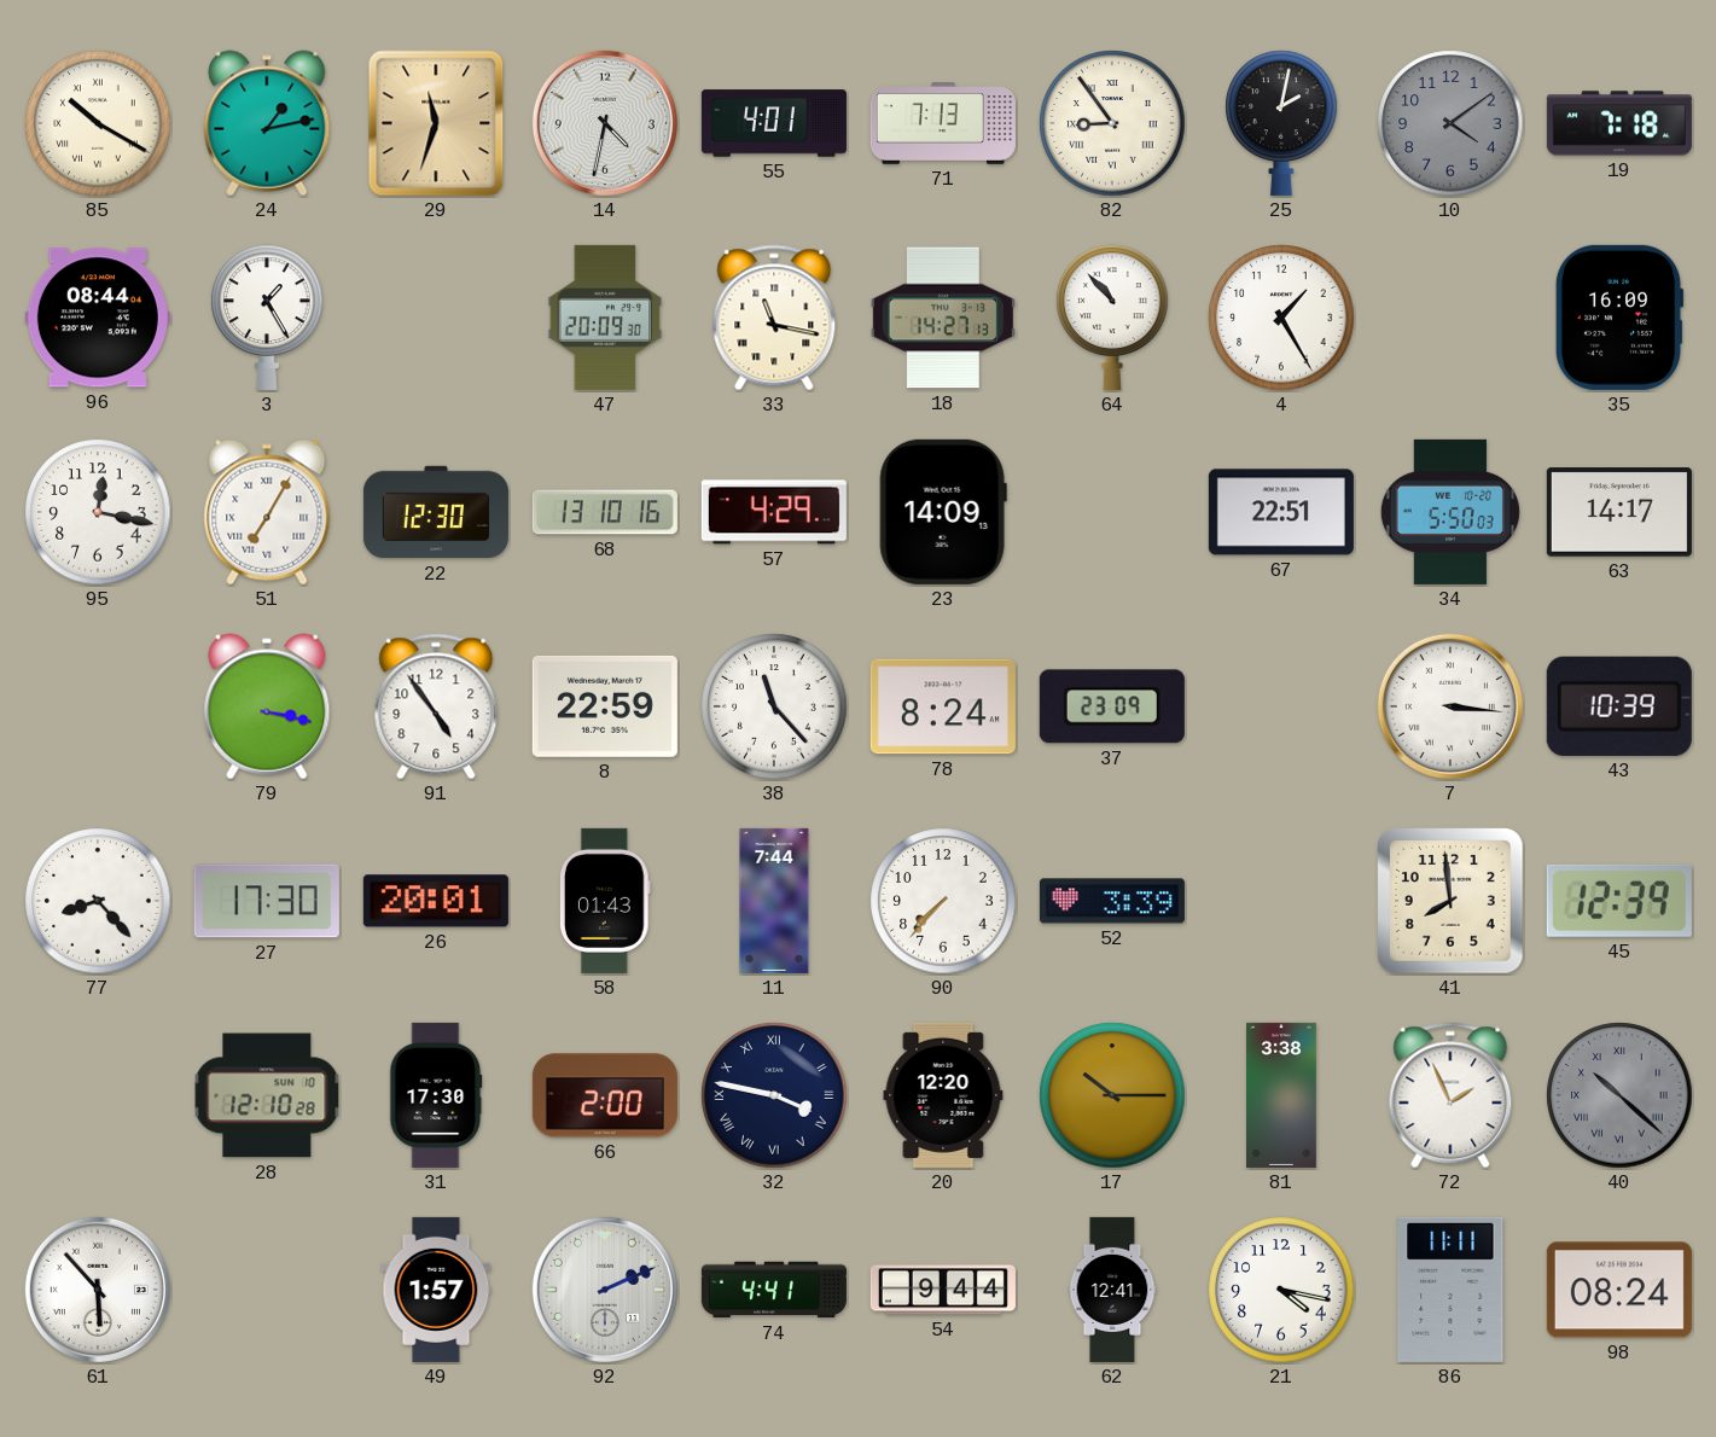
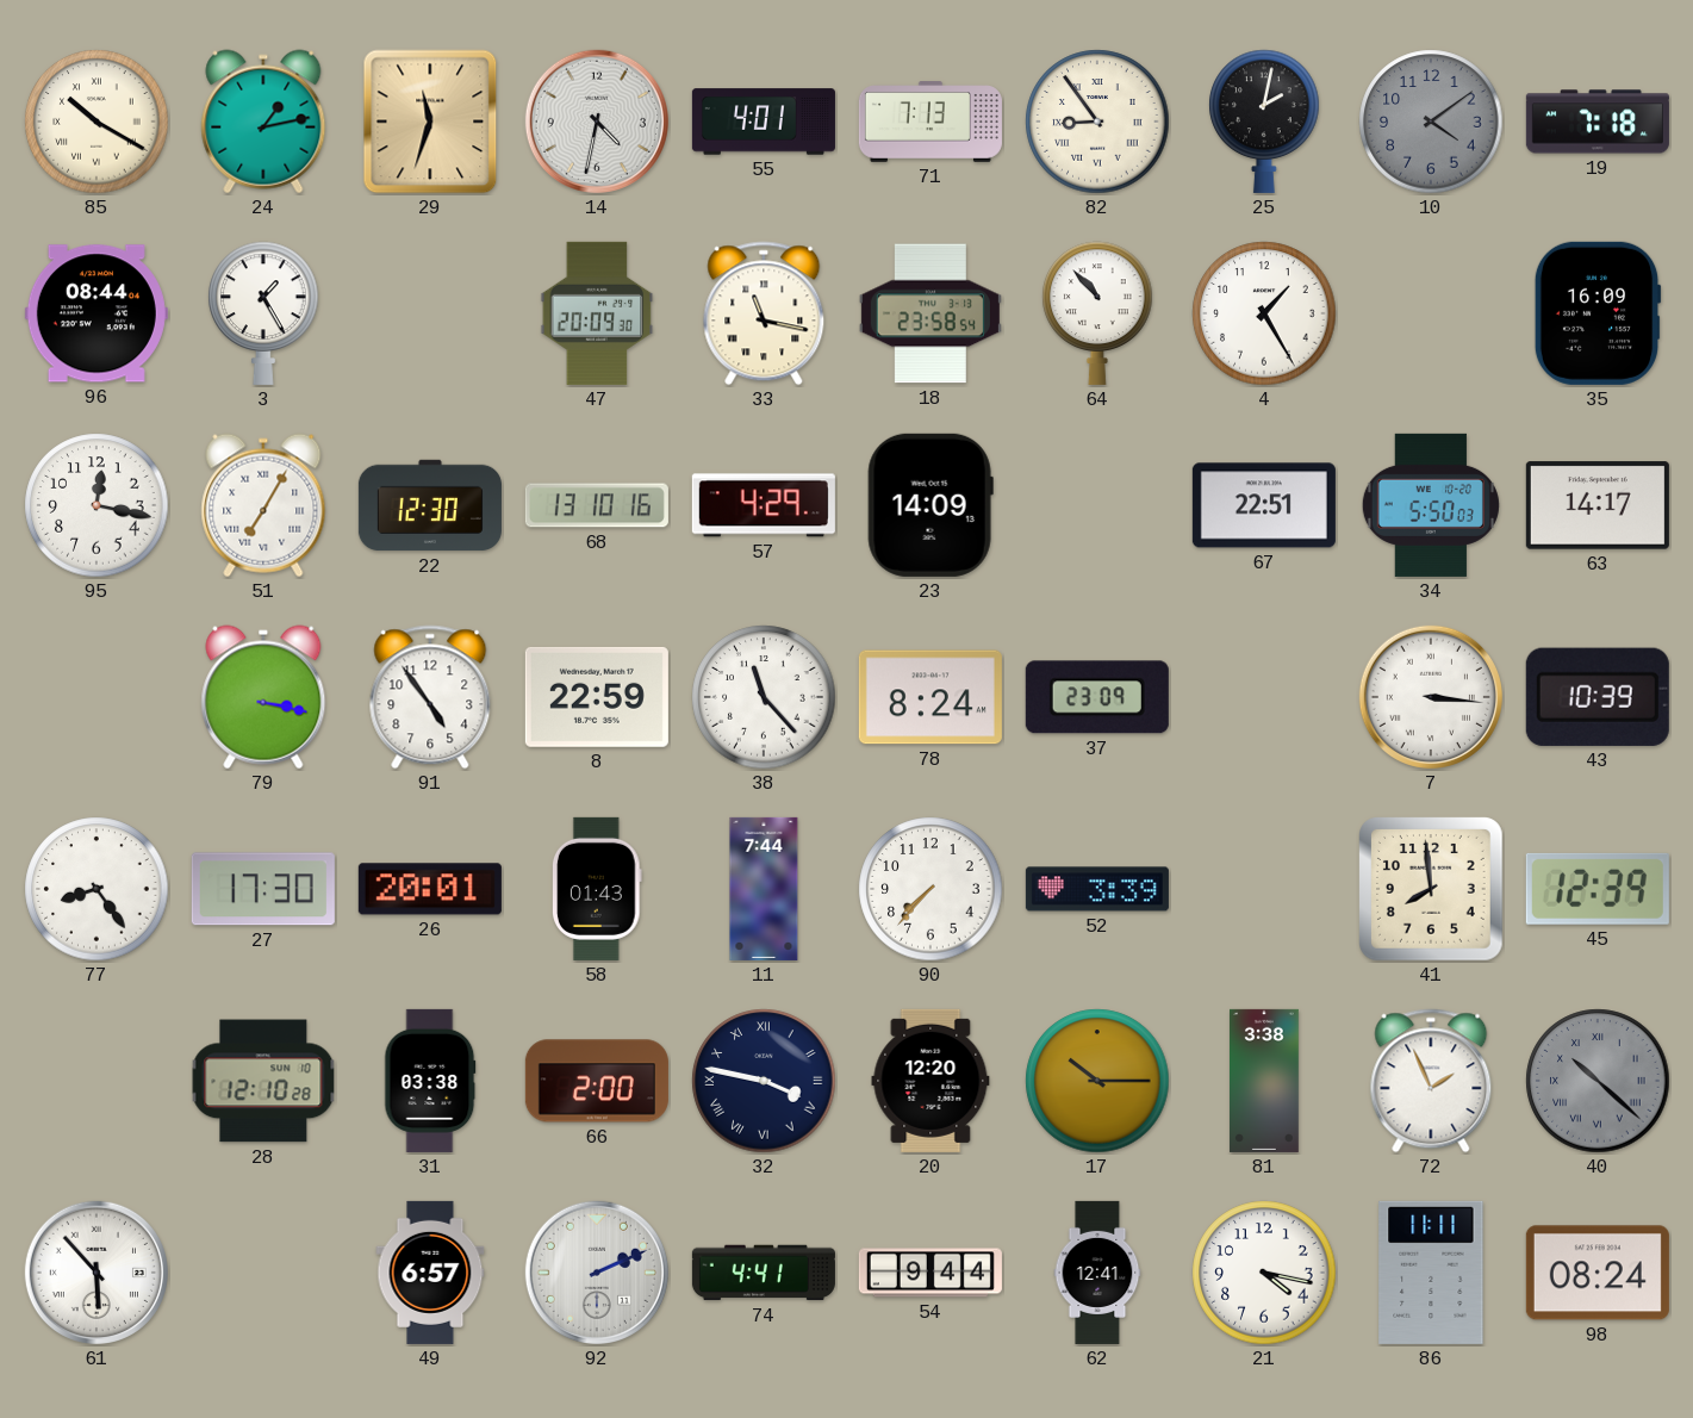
18: 14:27 -> 23:58
77: 8:23 -> 8:24
31: 17:30 -> 03:38
49: 1:57 -> 6:57
